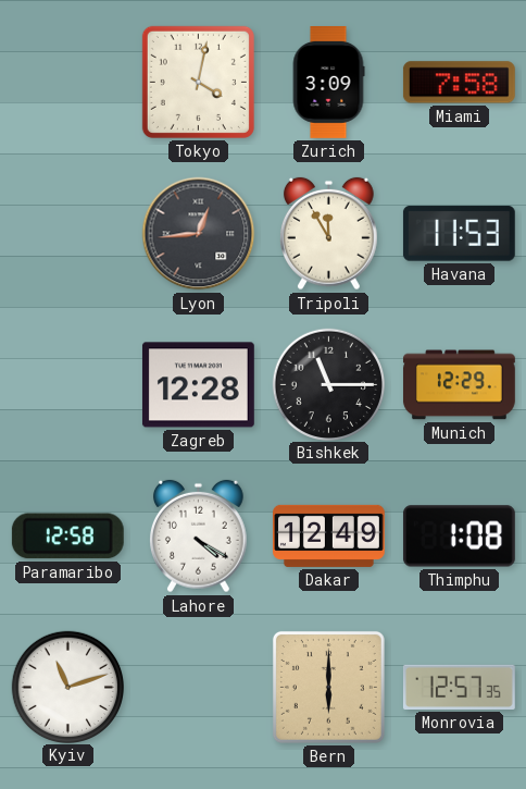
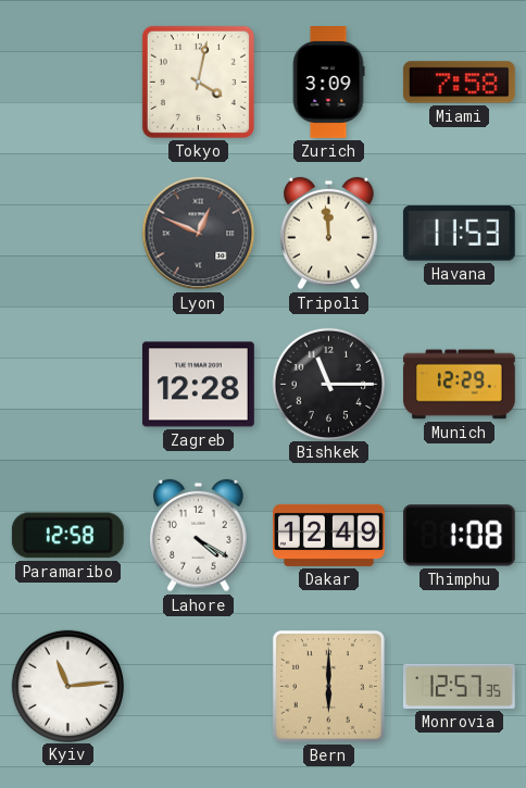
Lyon: 12:44 -> 12:49
Tripoli: 11:55 -> 11:59
Kyiv: 11:12 -> 11:14
